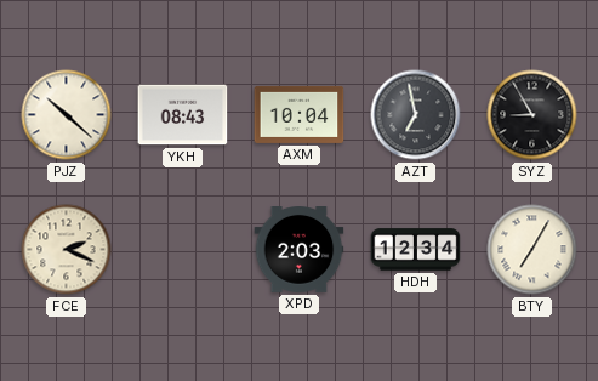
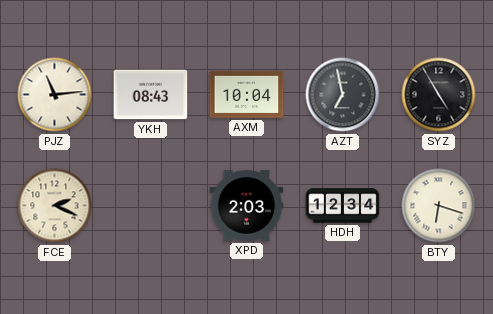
PJZ: 10:22 -> 11:14
SYZ: 8:55 -> 4:55
BTY: 7:05 -> 6:18
